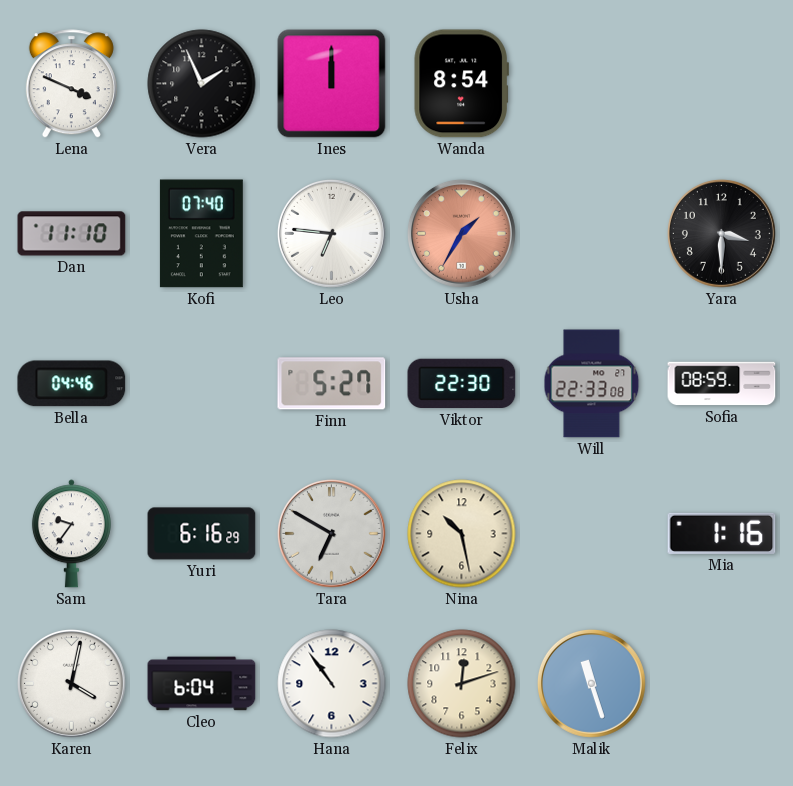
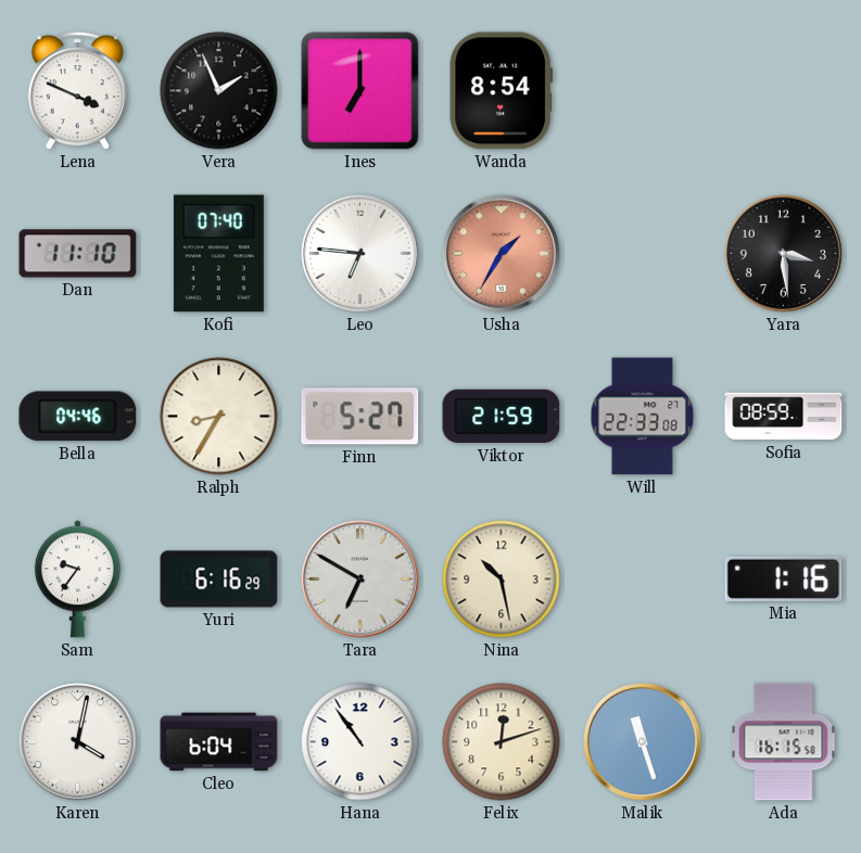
Ines: 12:00 -> 7:00
Yara: 3:30 -> 3:29
Ralph: none -> 8:35
Viktor: 22:30 -> 21:59
Ada: none -> 16:15
